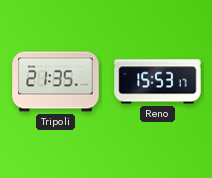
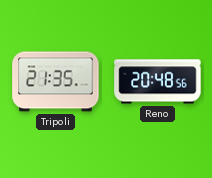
Reno: 15:53 -> 20:48
